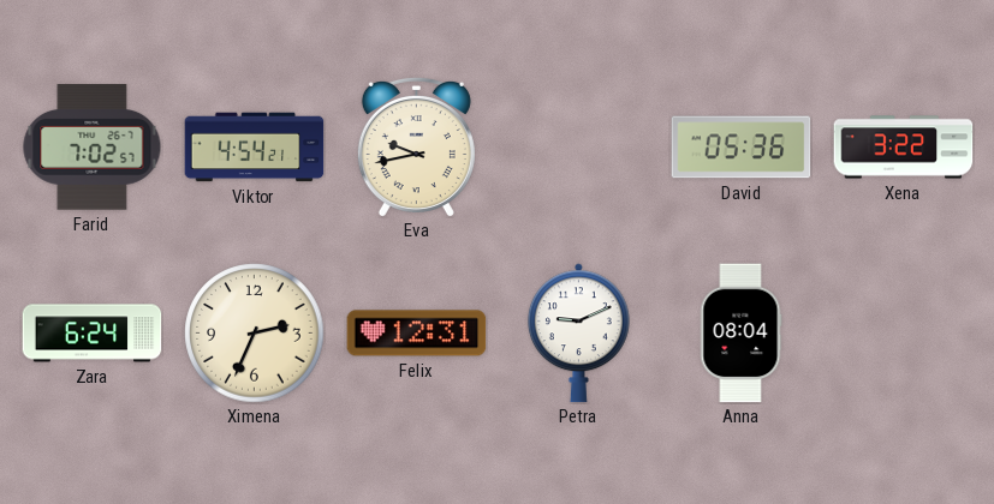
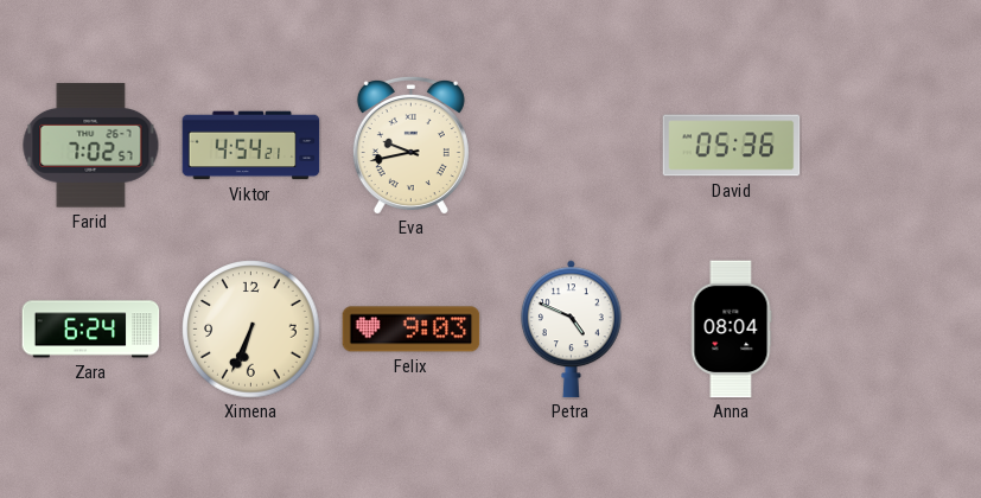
Xena: 3:22 -> none
Ximena: 2:34 -> 6:34
Felix: 12:31 -> 9:03
Petra: 9:11 -> 4:49
